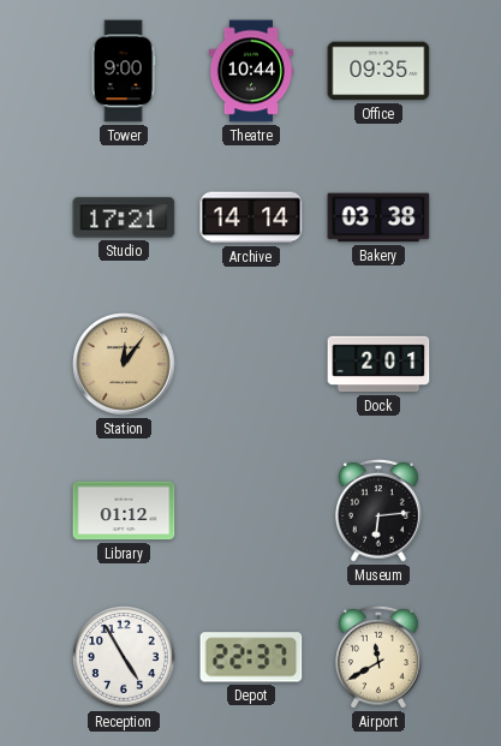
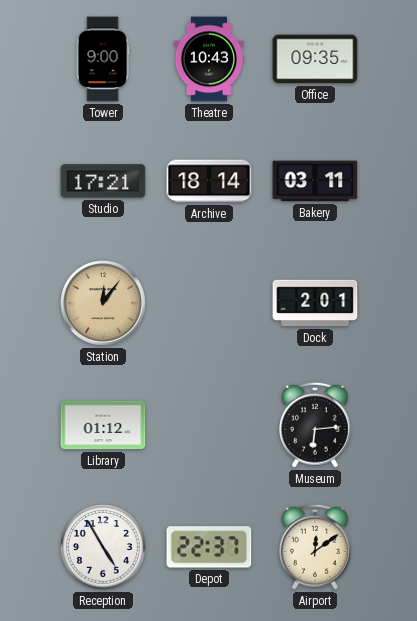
Theatre: 10:44 -> 10:43
Archive: 14:14 -> 18:14
Bakery: 03:38 -> 03:11
Airport: 11:40 -> 12:09
